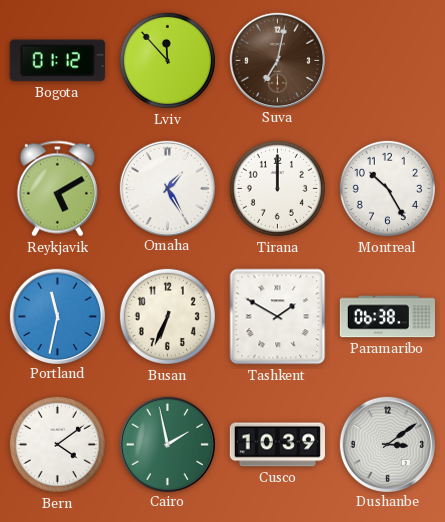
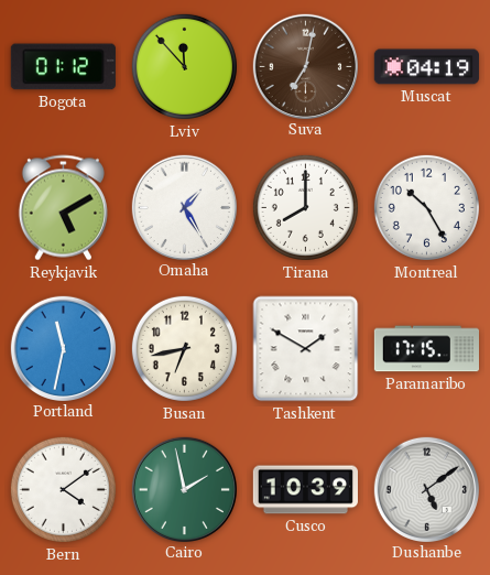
Muscat: none -> 04:19
Tirana: 12:00 -> 8:00
Busan: 6:34 -> 6:43
Paramaribo: 06:38 -> 17:15
Dushanbe: 3:09 -> 5:09
